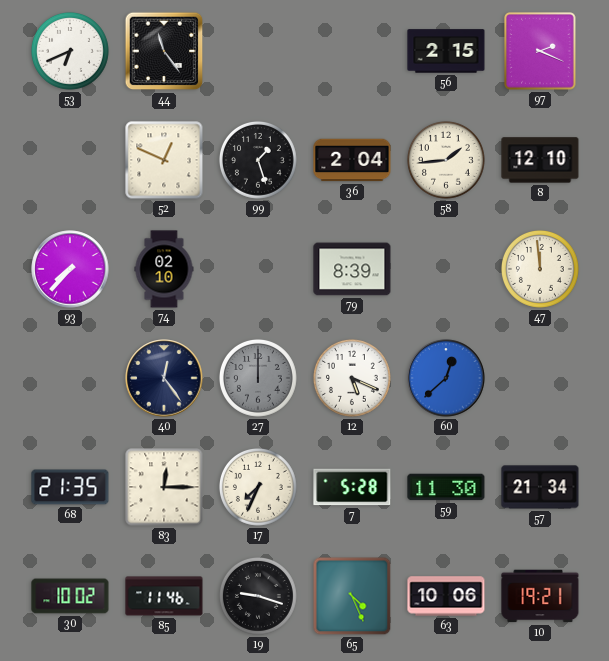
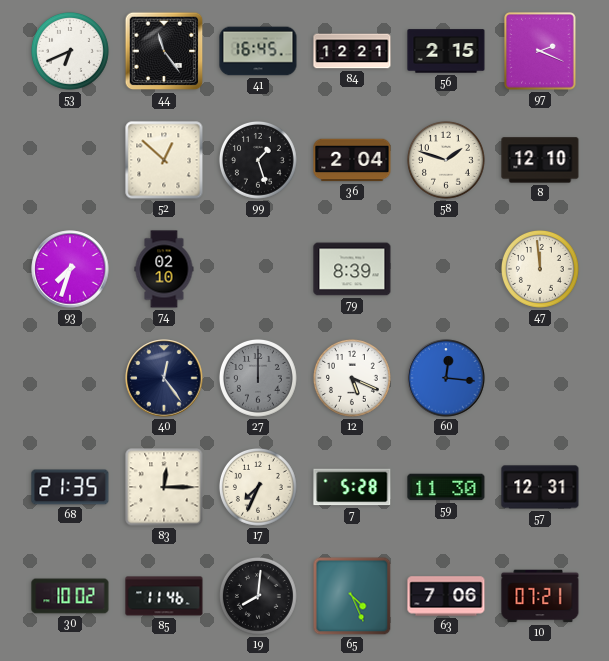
41: none -> 16:45
84: none -> 12:21
52: 12:49 -> 12:52
58: 1:44 -> 1:48
93: 7:37 -> 7:33
60: 12:38 -> 12:16
57: 21:34 -> 12:31
19: 9:18 -> 8:01
63: 10:06 -> 7:06
10: 19:21 -> 07:21
